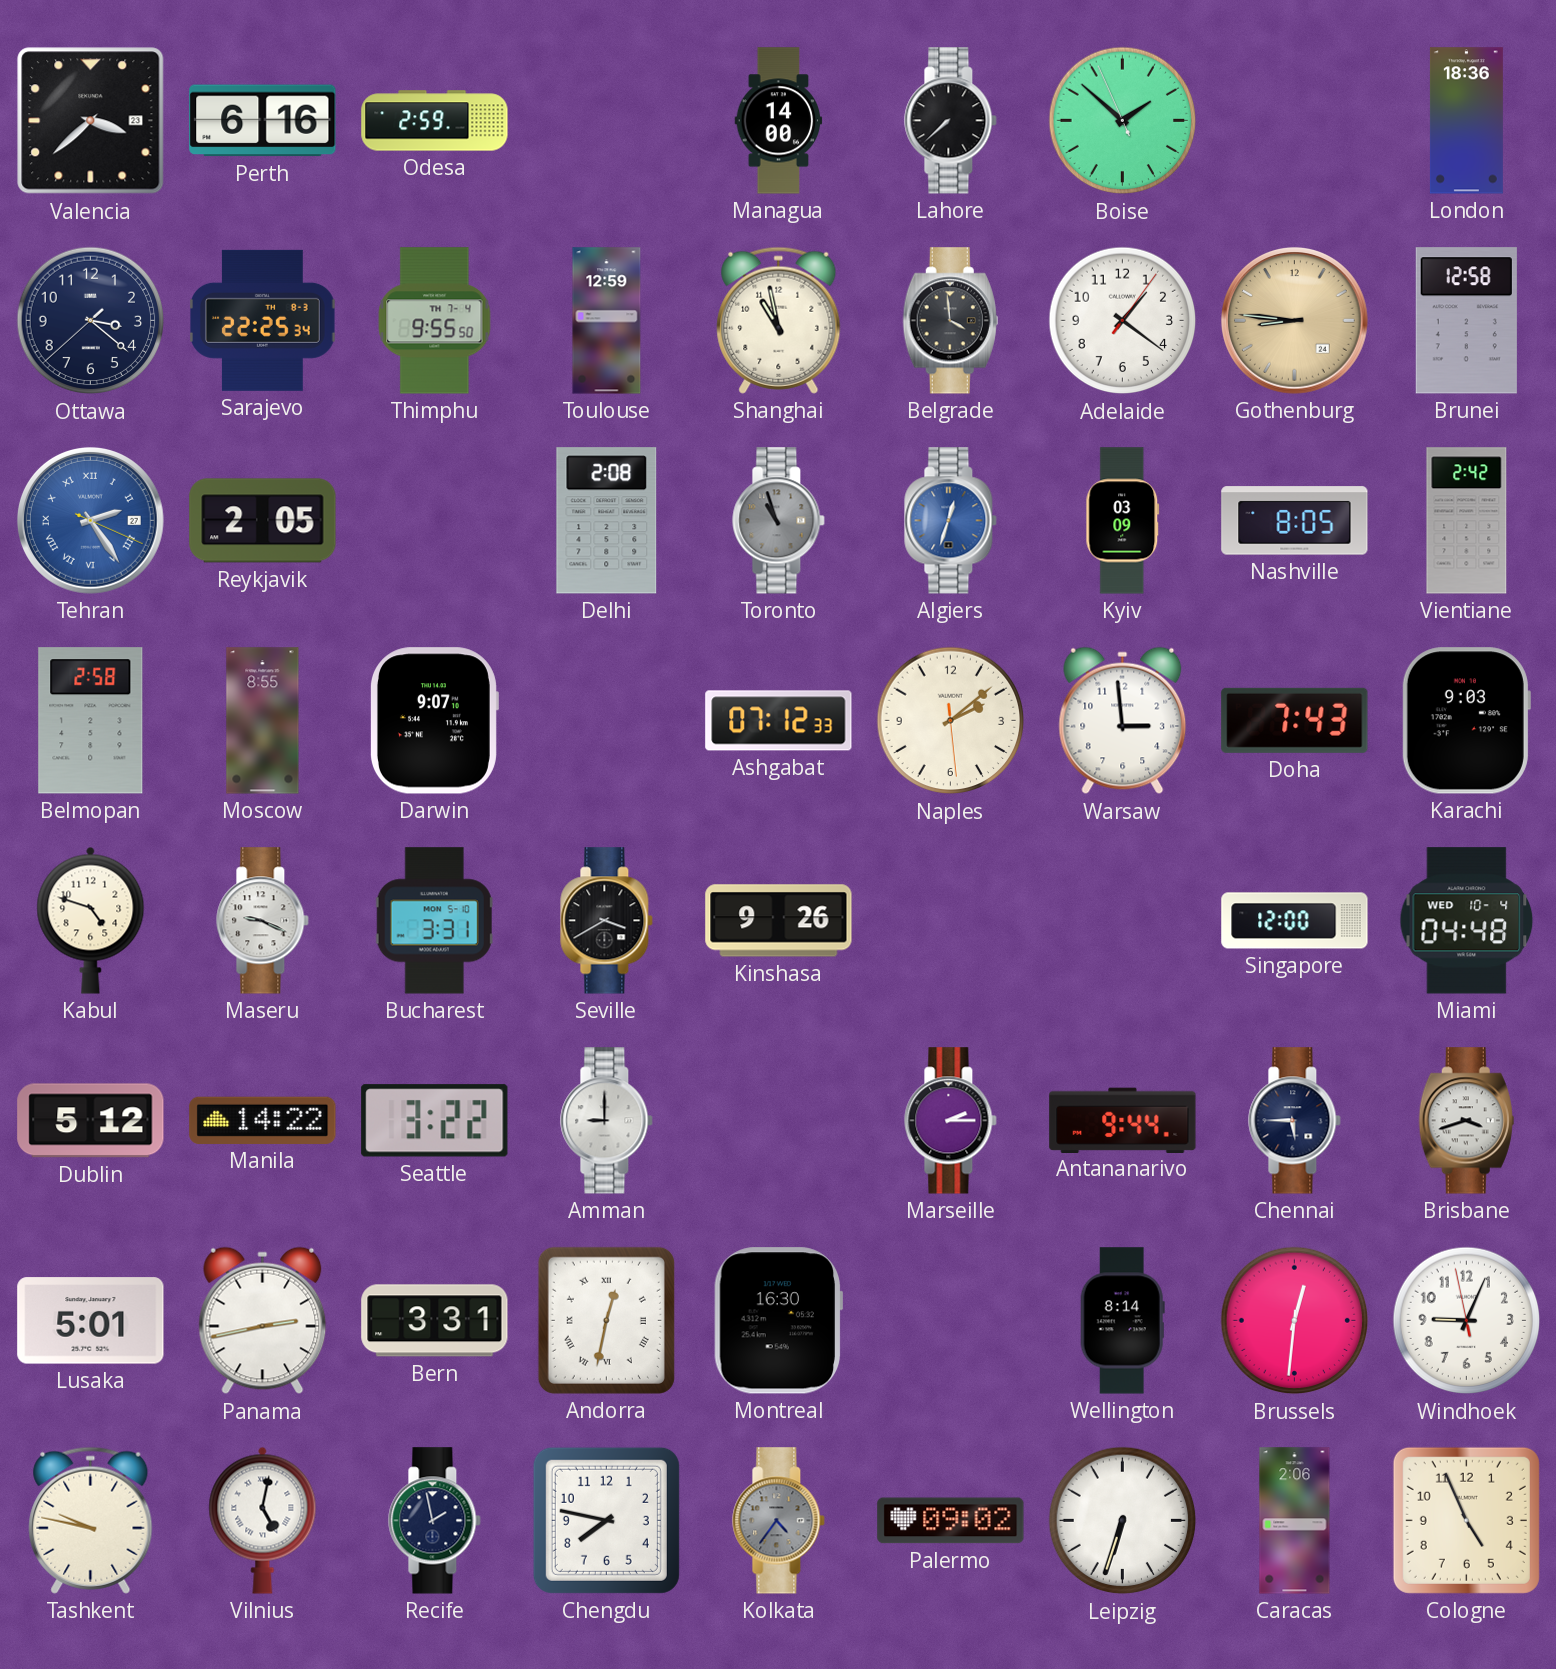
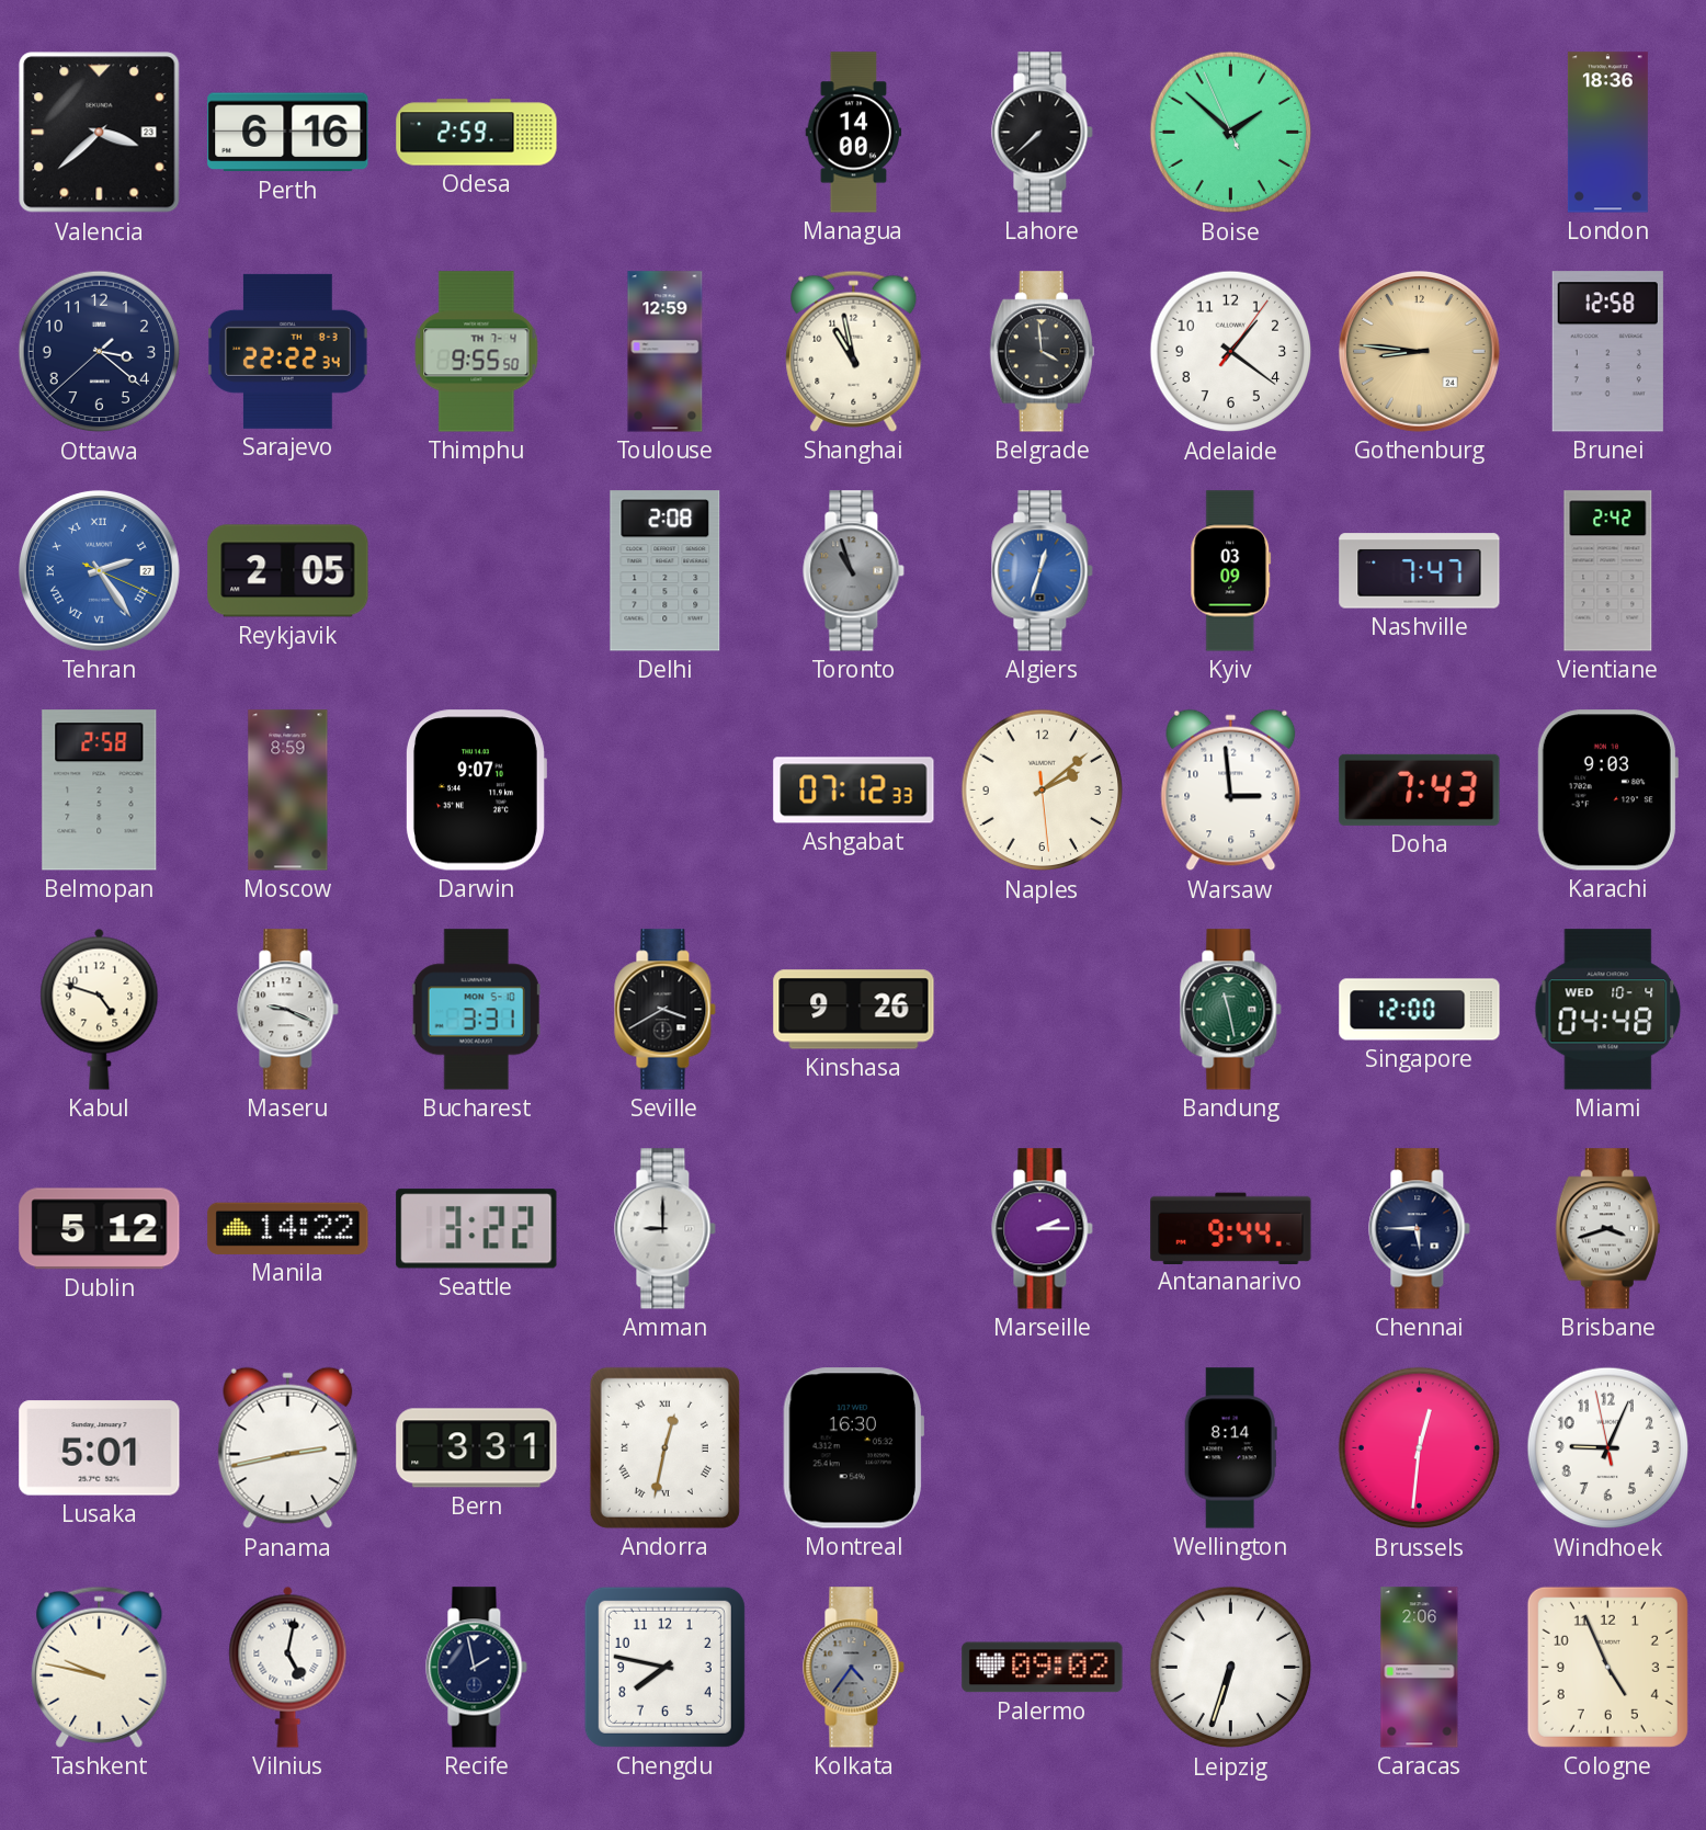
Sarajevo: 22:25 -> 22:22
Nashville: 8:05 -> 7:47
Moscow: 8:55 -> 8:59
Bandung: none -> 11:28
